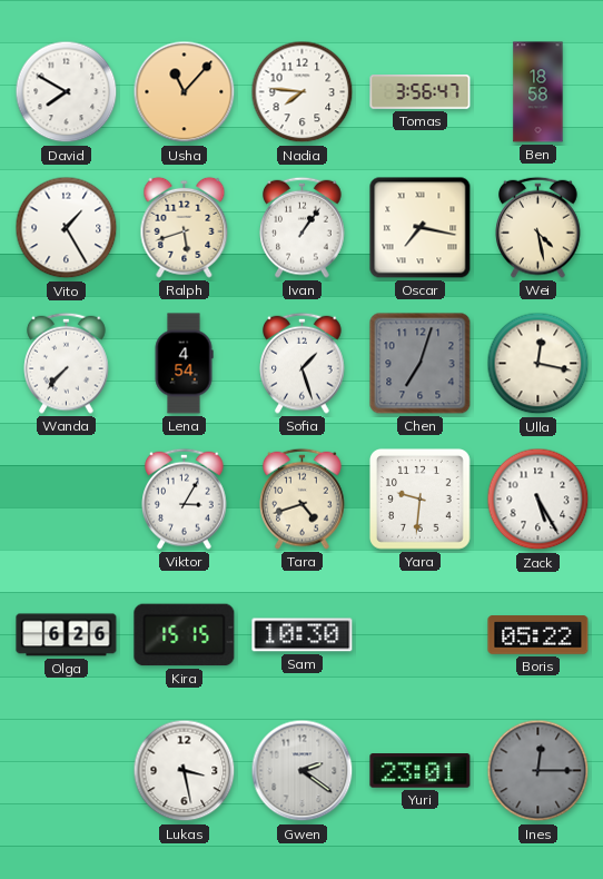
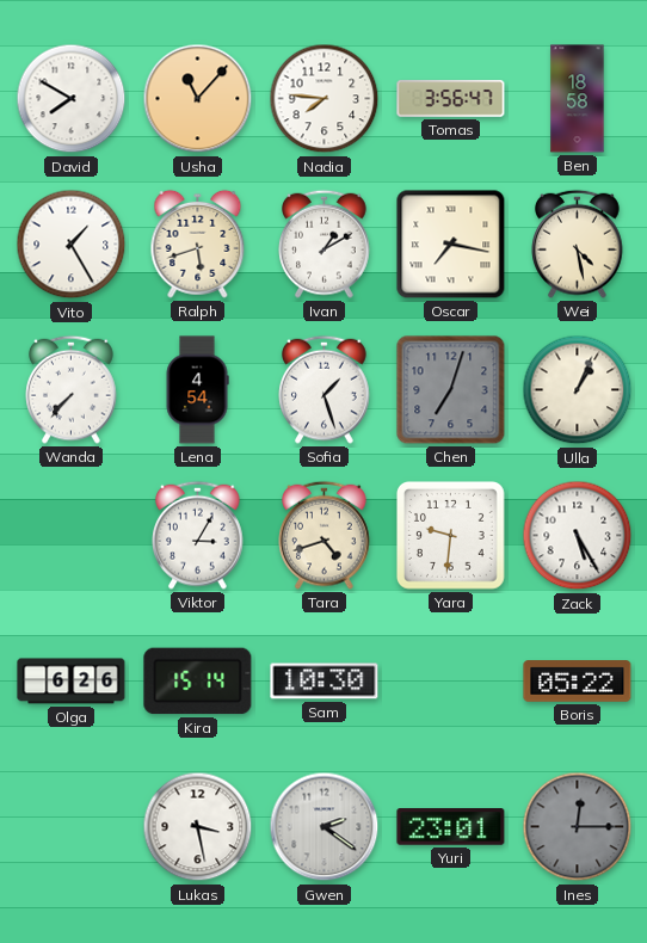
Ivan: 1:06 -> 1:10
Ulla: 12:17 -> 1:04
Kira: 15:15 -> 15:14
